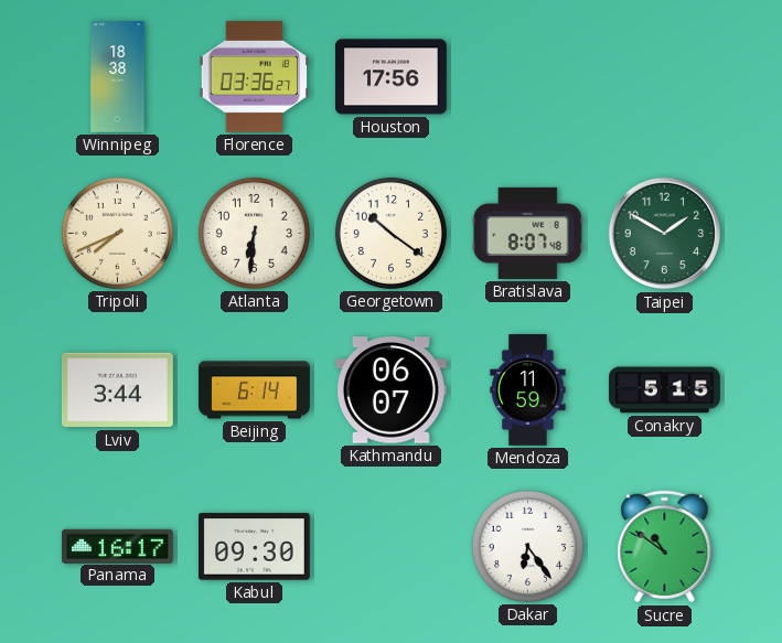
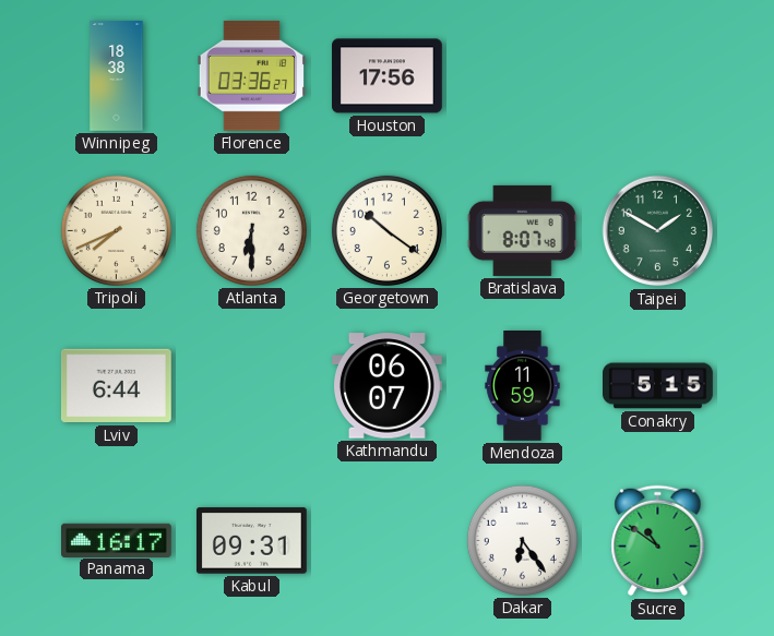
Atlanta: 6:31 -> 6:30
Lviv: 3:44 -> 6:44
Beijing: 6:14 -> none
Kabul: 09:30 -> 09:31
